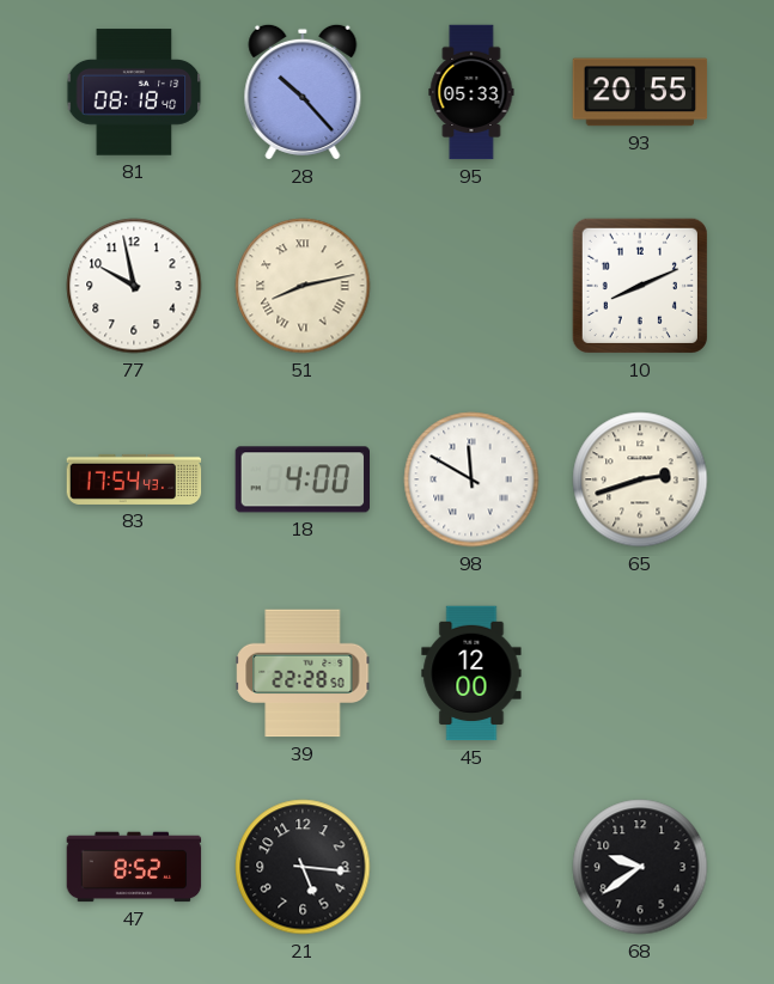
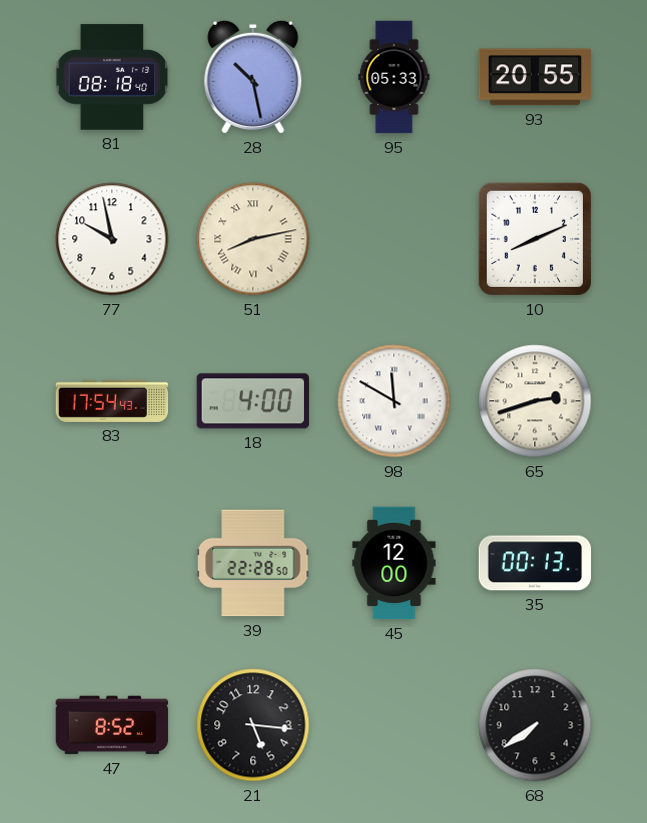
28: 10:23 -> 10:28
35: none -> 00:13
68: 9:39 -> 7:39
